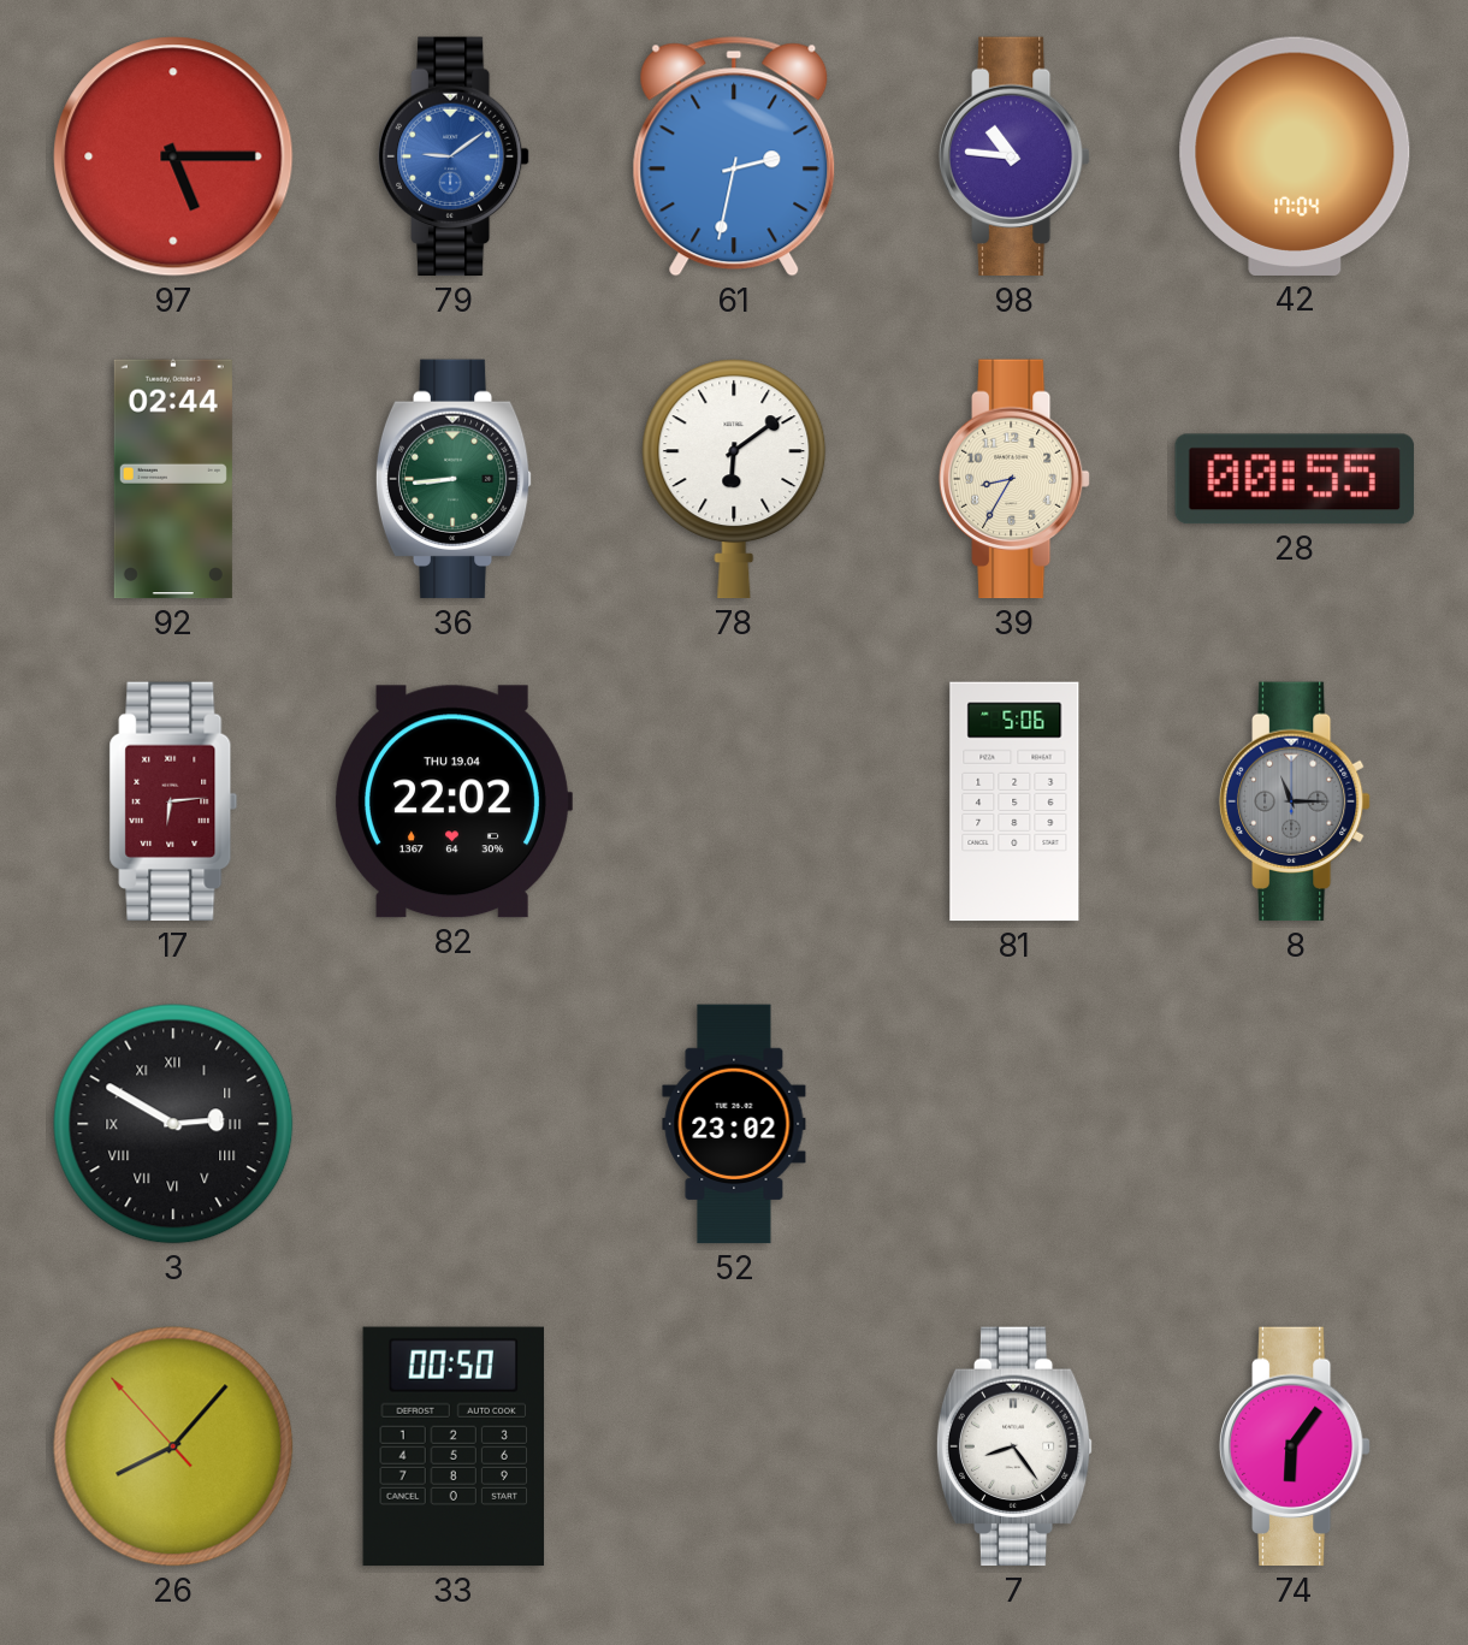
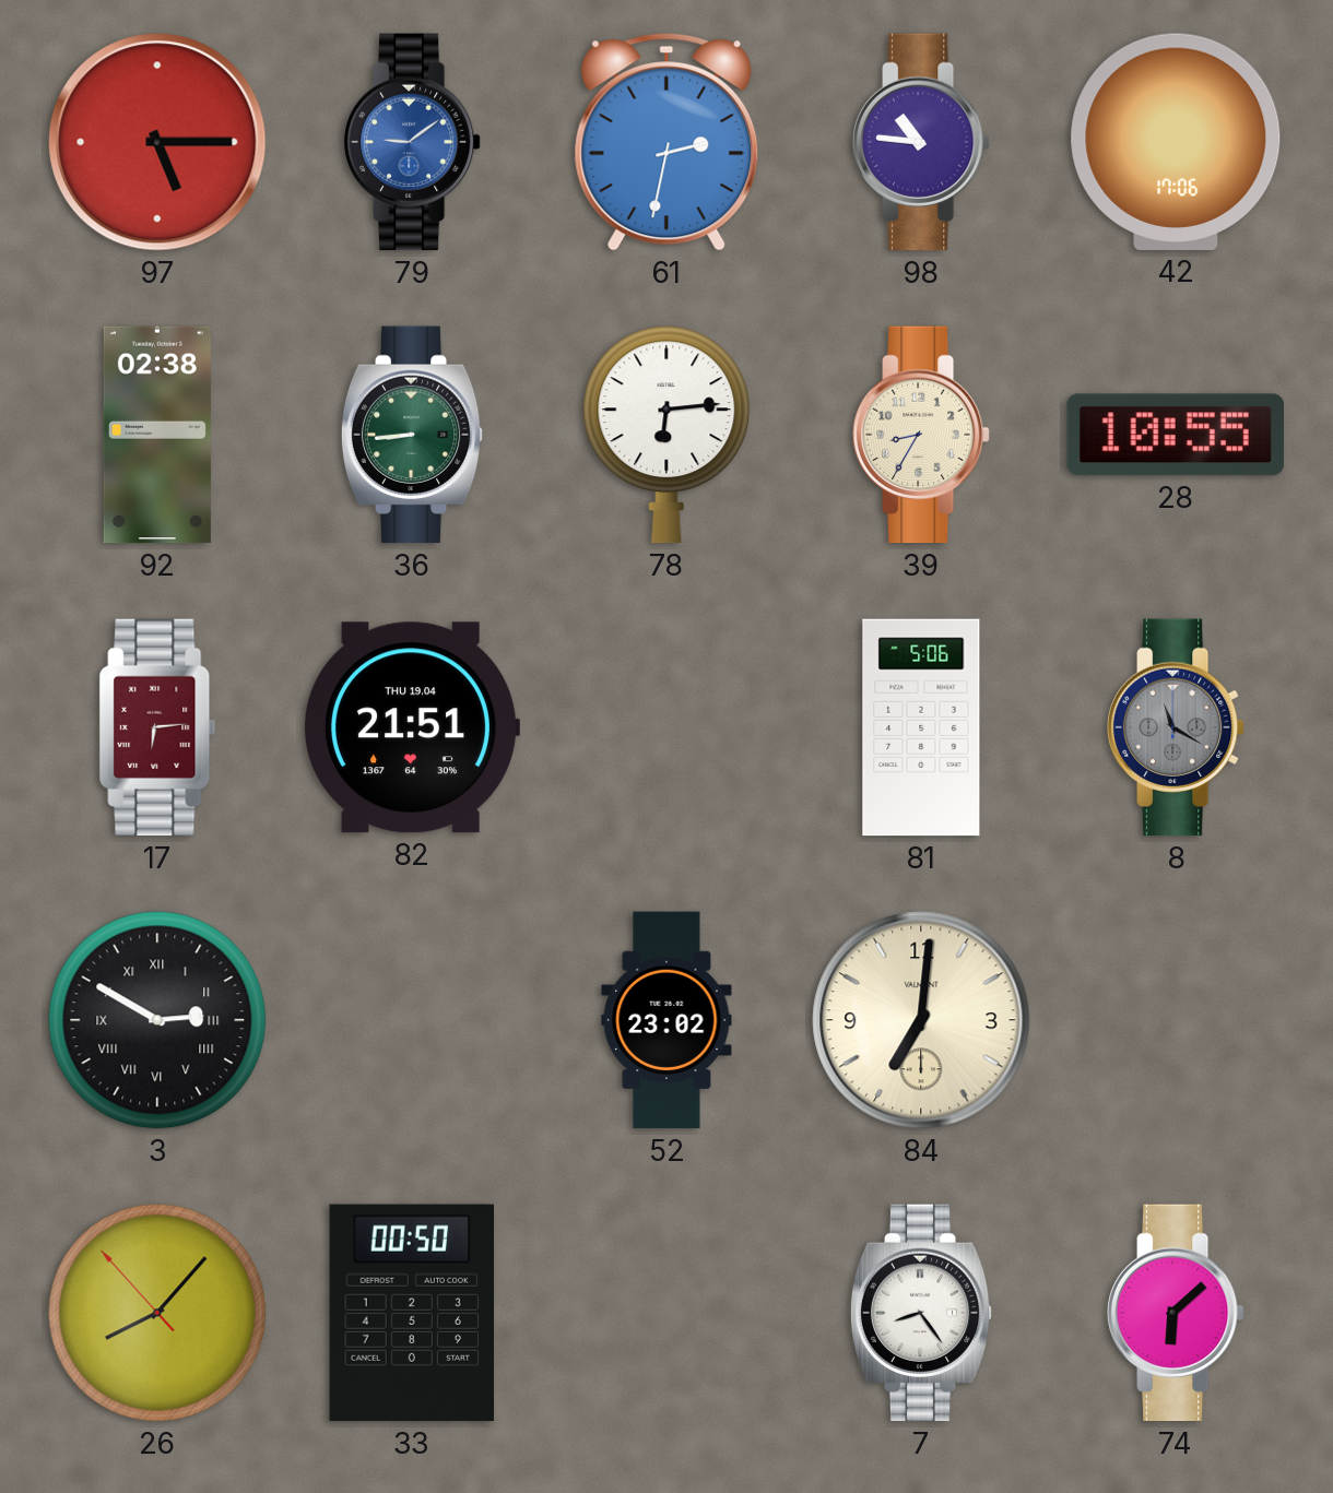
42: 17:04 -> 17:06
92: 02:44 -> 02:38
78: 6:09 -> 6:14
28: 00:55 -> 10:55
82: 22:02 -> 21:51
8: 11:15 -> 11:20
84: none -> 7:01
74: 6:06 -> 6:08
